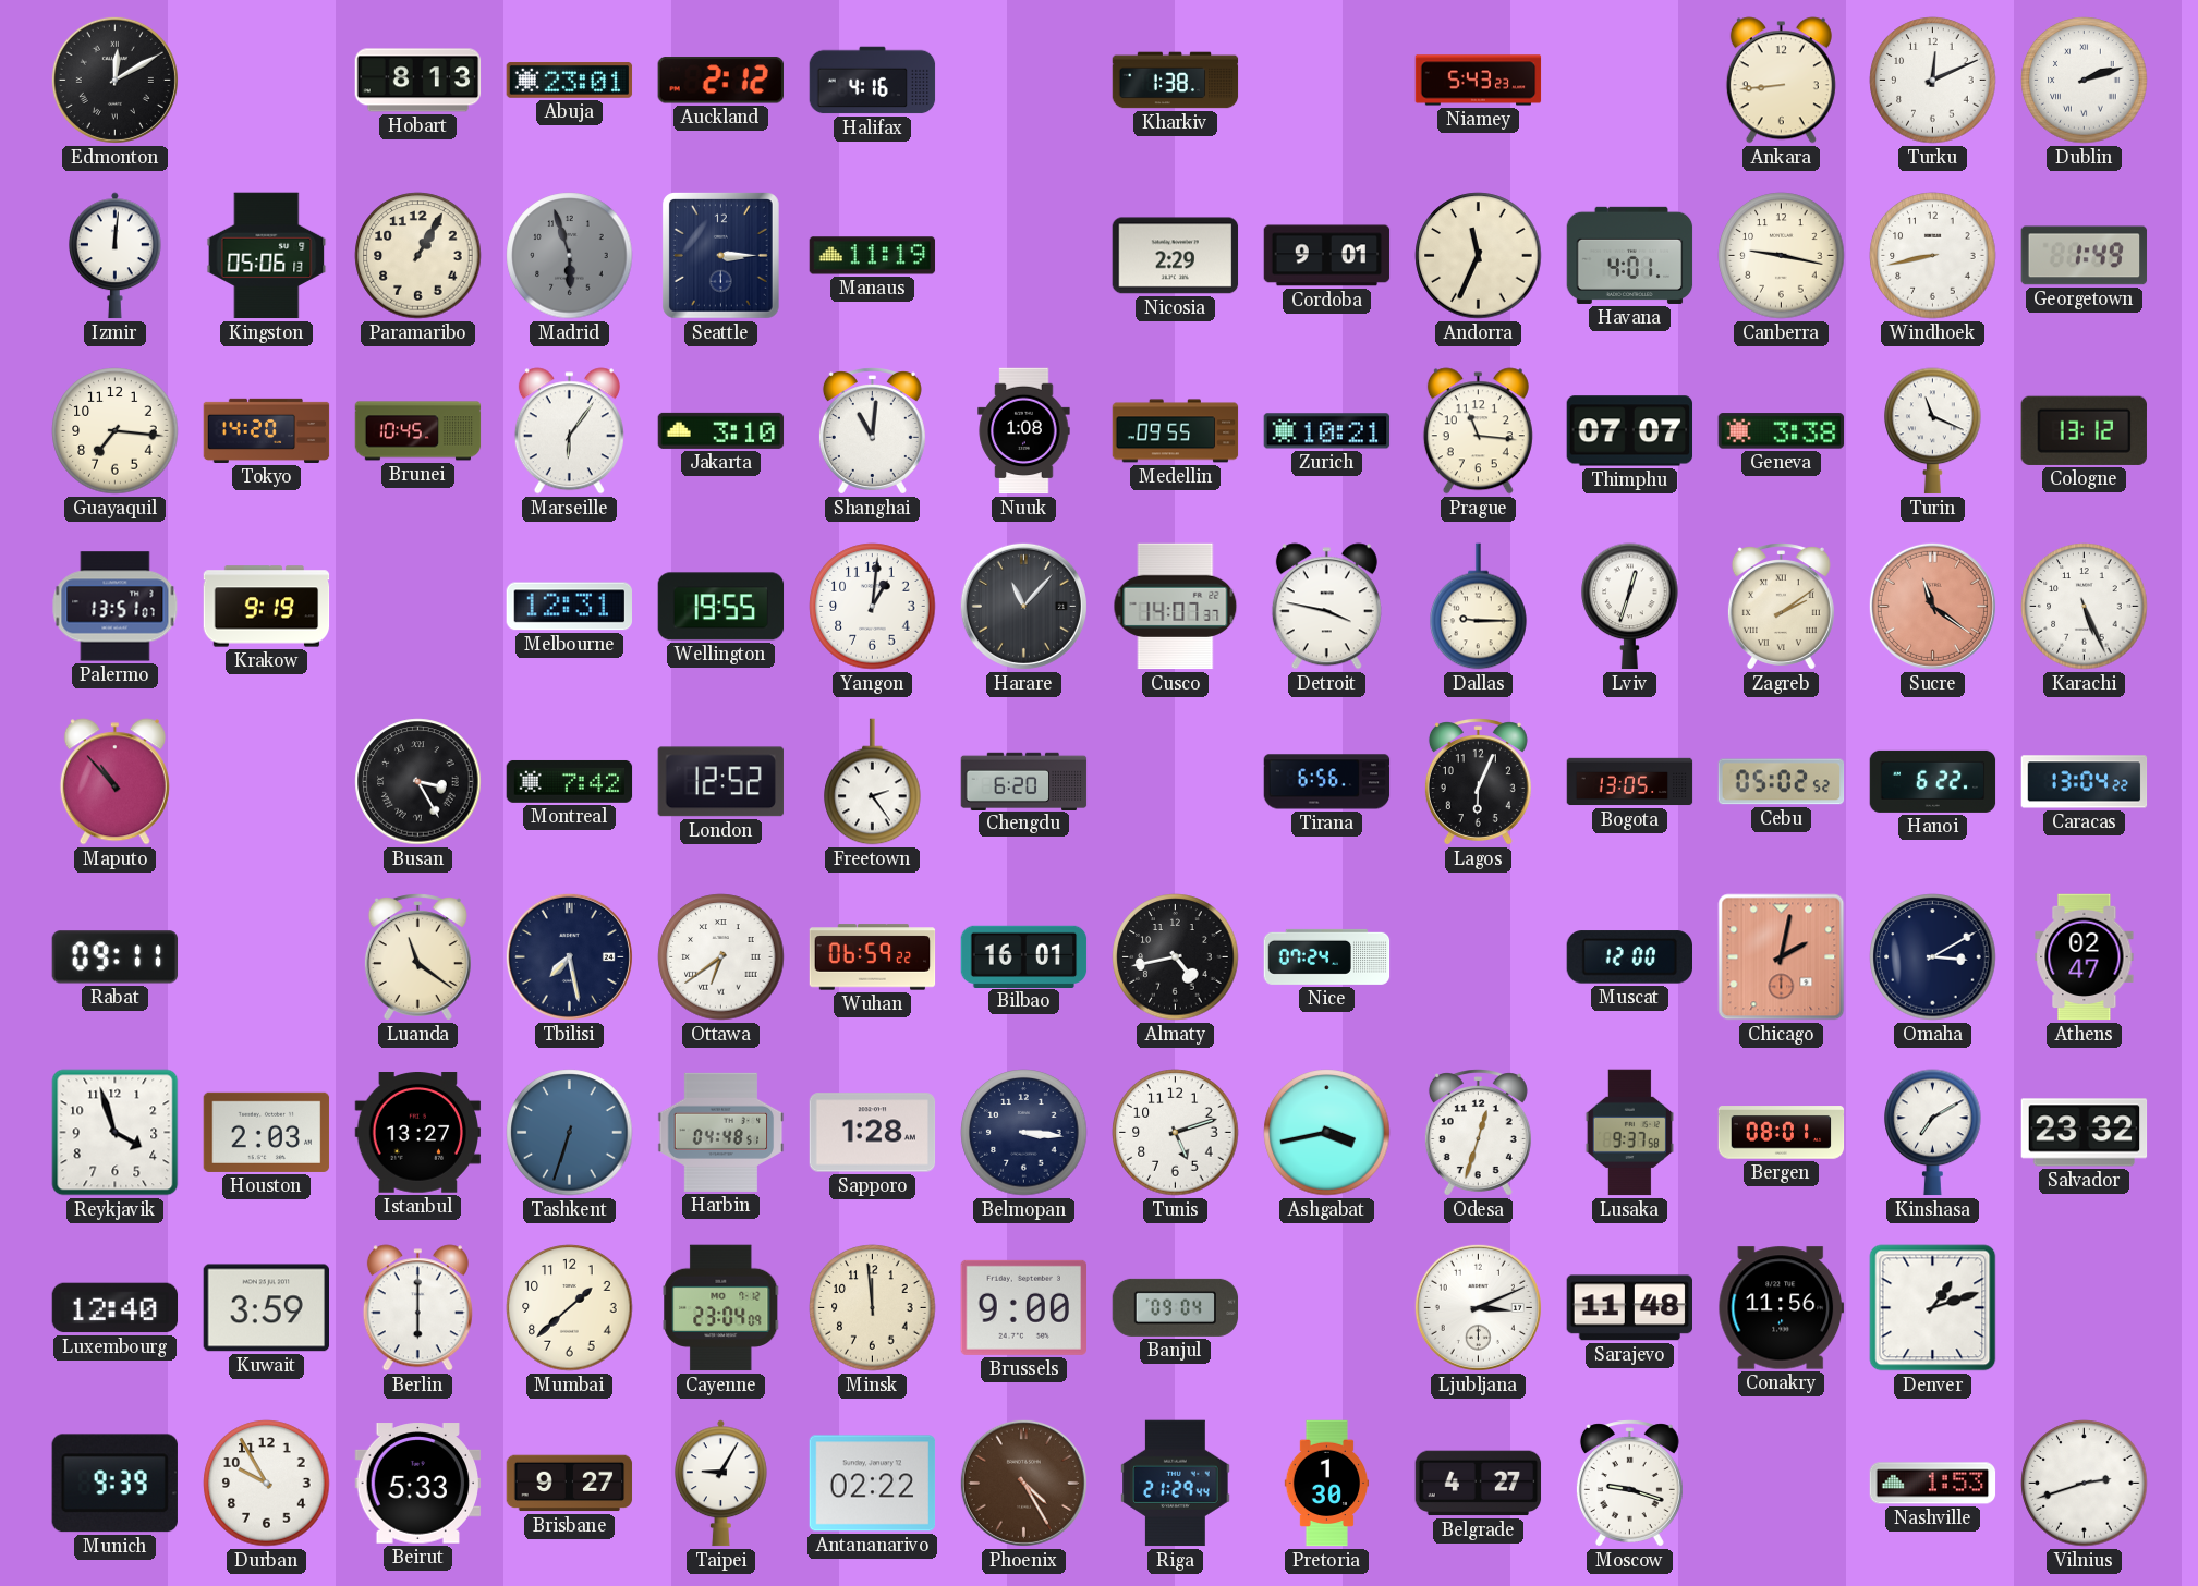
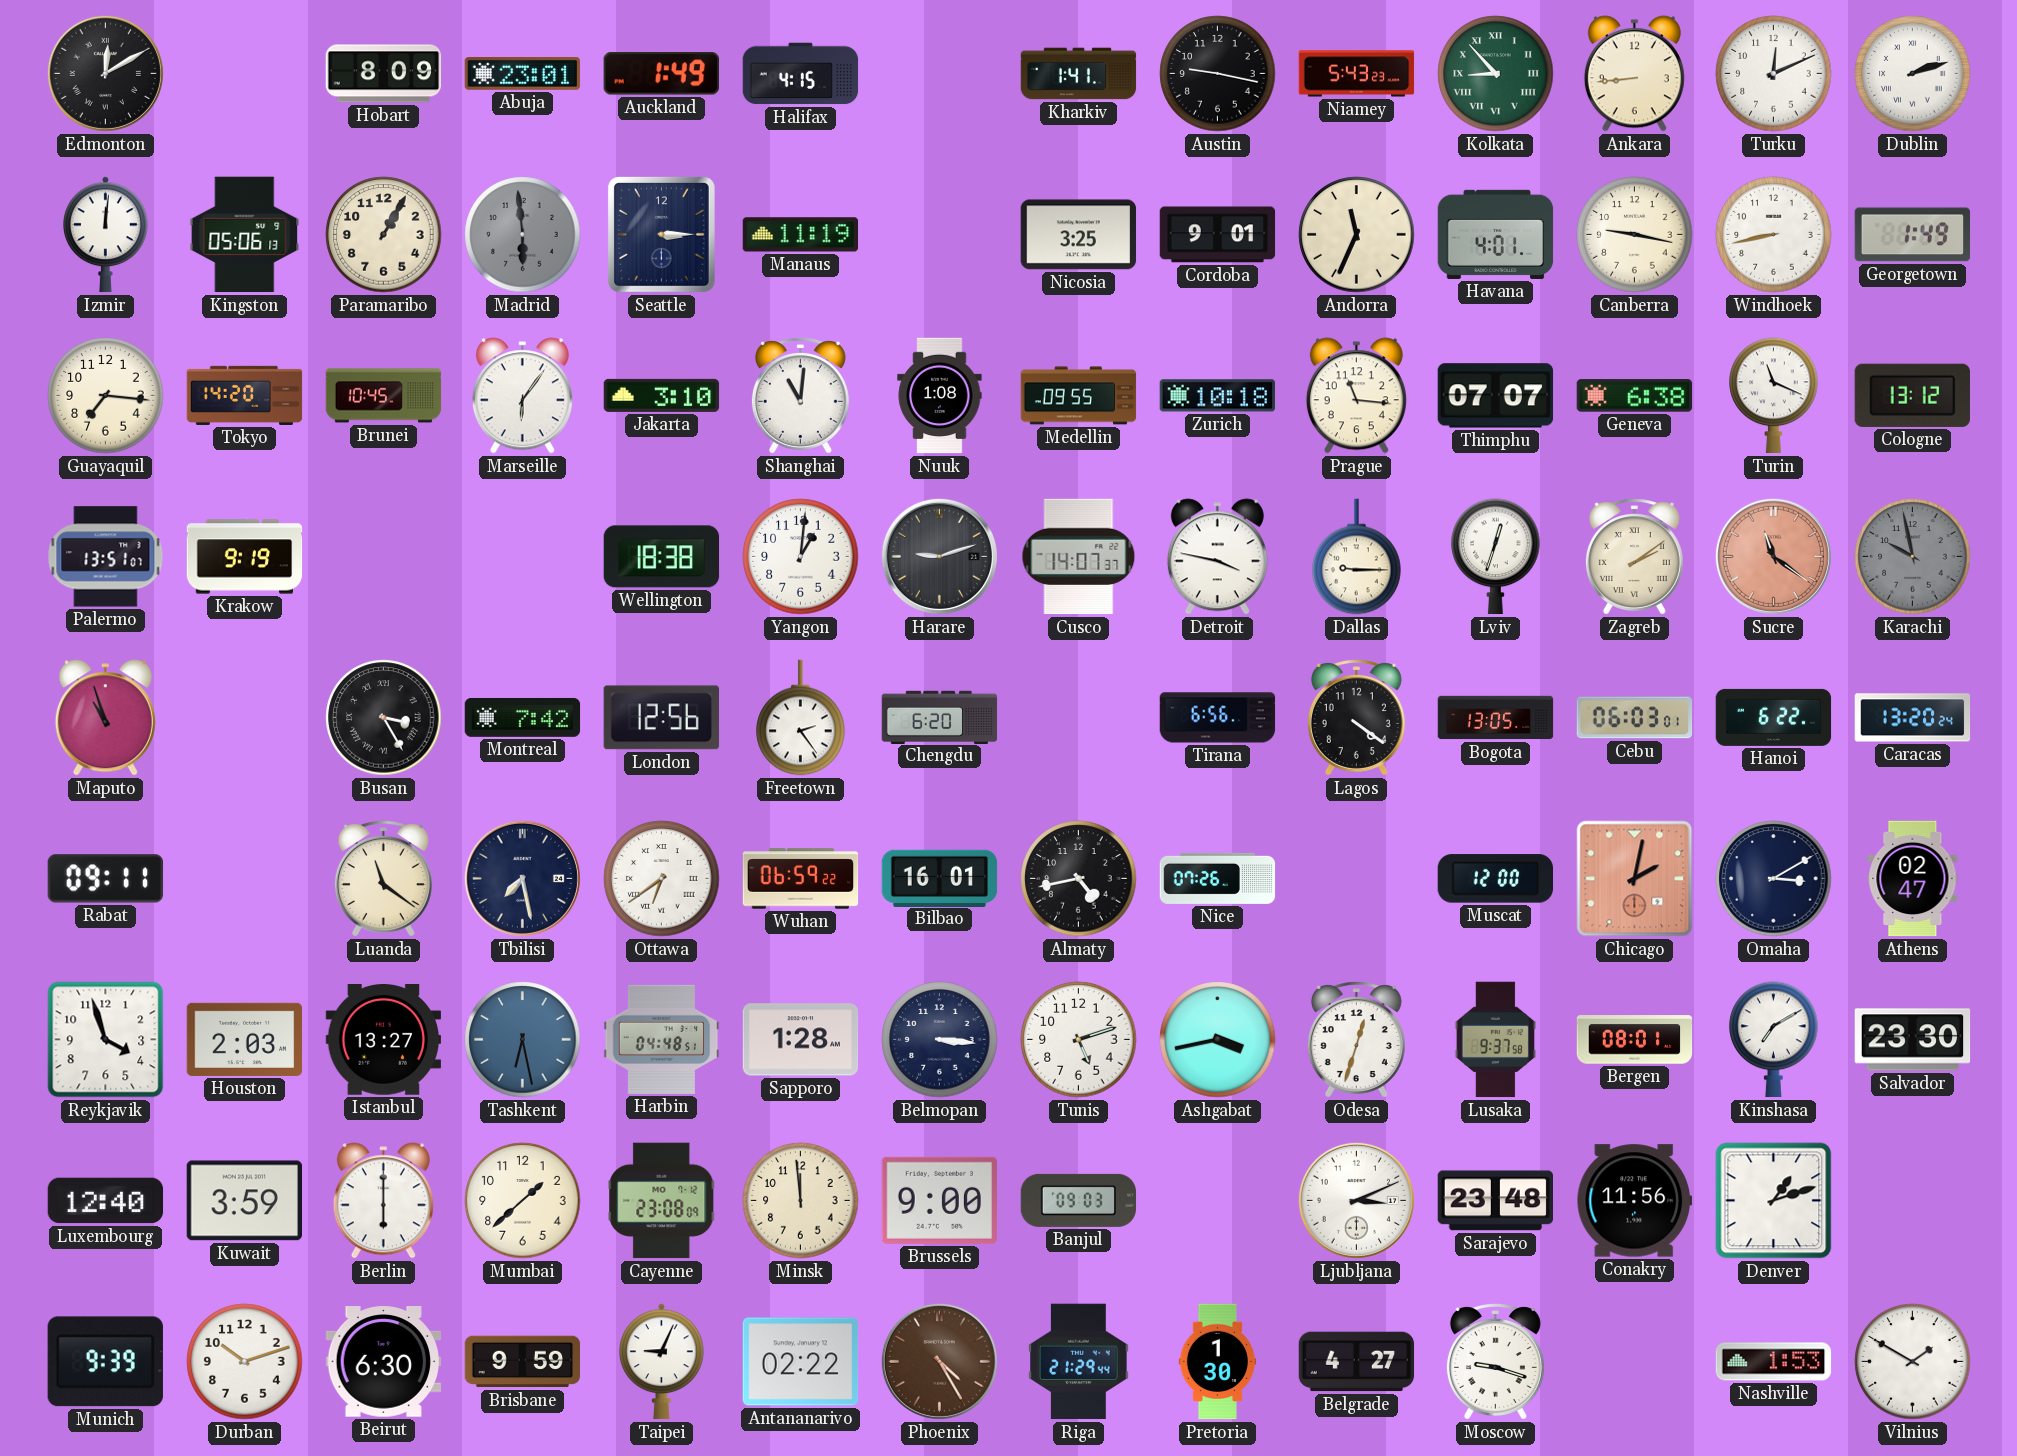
Hobart: 8:13 -> 8:09
Auckland: 2:12 -> 1:49
Halifax: 4:16 -> 4:15
Kharkiv: 1:38 -> 1:41
Austin: none -> 9:17
Kolkata: none -> 8:53
Madrid: 5:57 -> 5:59
Nicosia: 2:29 -> 3:25
Zurich: 10:21 -> 10:18
Geneva: 3:38 -> 6:38
Melbourne: 12:31 -> none
Wellington: 19:55 -> 18:38
Harare: 11:07 -> 9:12
Karachi: 5:26 -> 9:58
Karachi dial: white -> grey
Maputo: 10:53 -> 10:57
London: 12:52 -> 12:56
Lagos: 6:04 -> 4:21
Cebu: 05:02 -> 06:03
Caracas: 13:04 -> 13:20
Nice: 07:24 -> 07:26
Tashkent: 6:33 -> 6:28
Salvador: 23:32 -> 23:30
Cayenne: 23:04 -> 23:08
Banjul: 09:04 -> 09:03
Sarajevo: 11:48 -> 23:48
Durban: 9:55 -> 10:12
Beirut: 5:33 -> 6:30
Brisbane: 9:27 -> 9:59
Taipei: 9:05 -> 9:04
Vilnius: 2:42 -> 1:50
